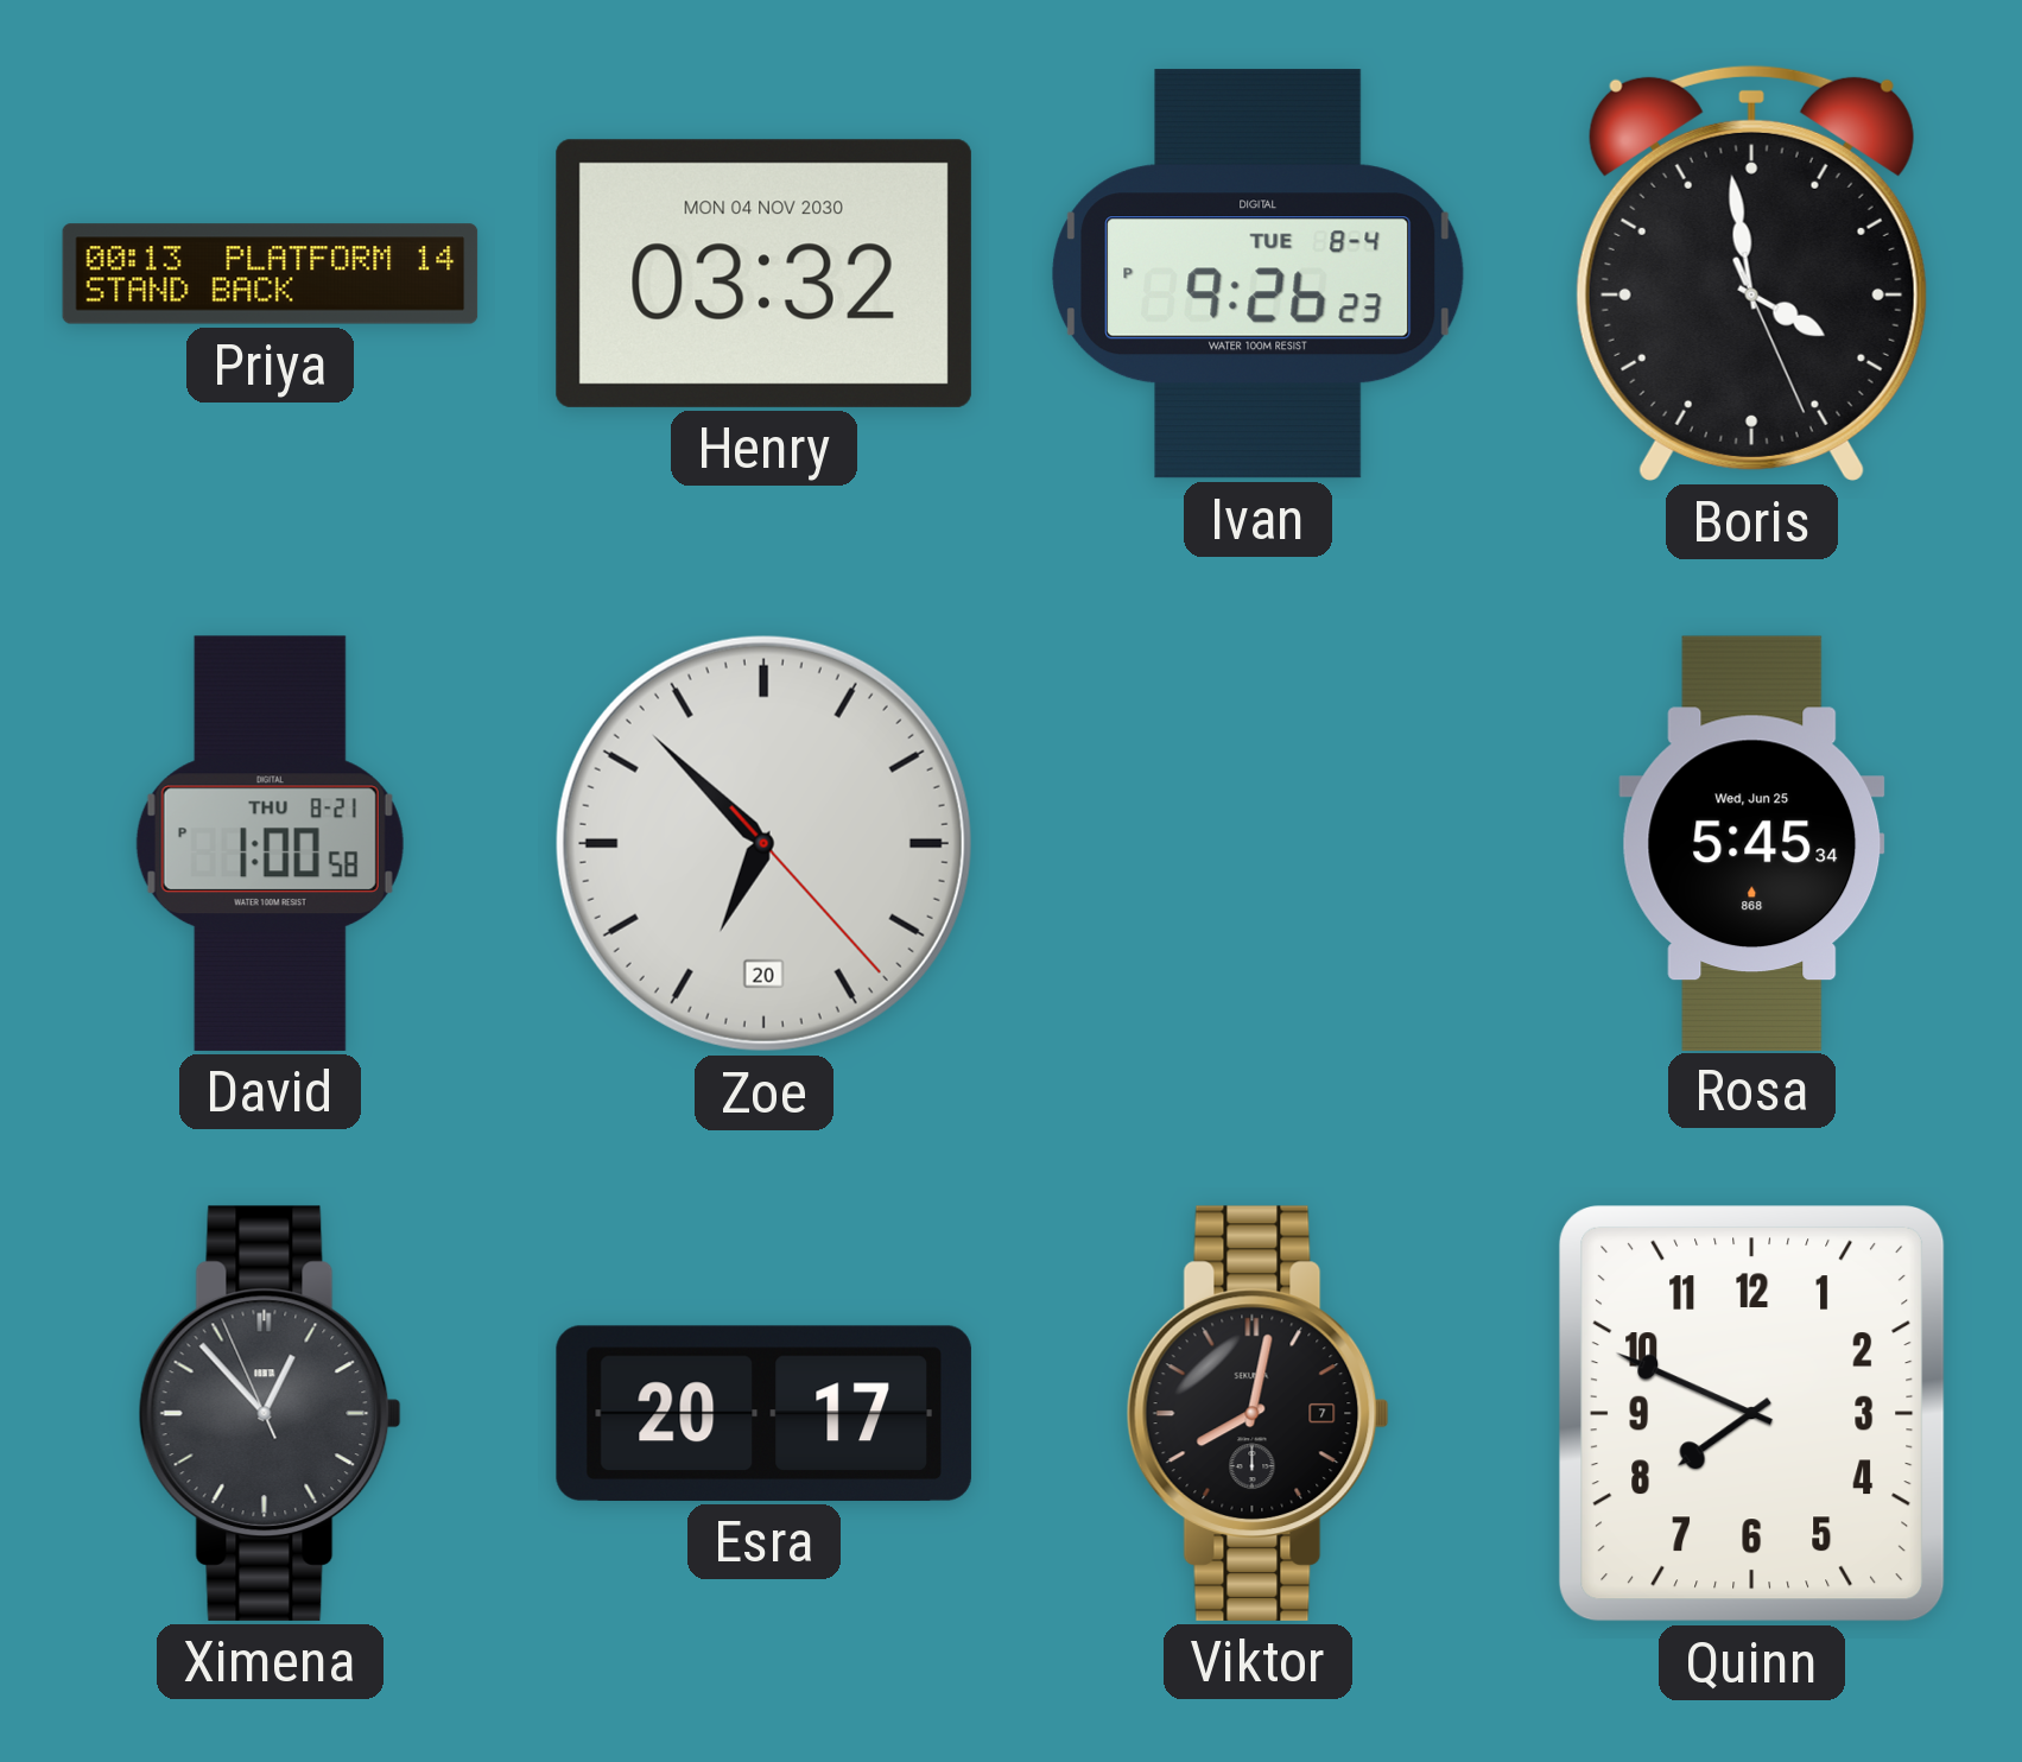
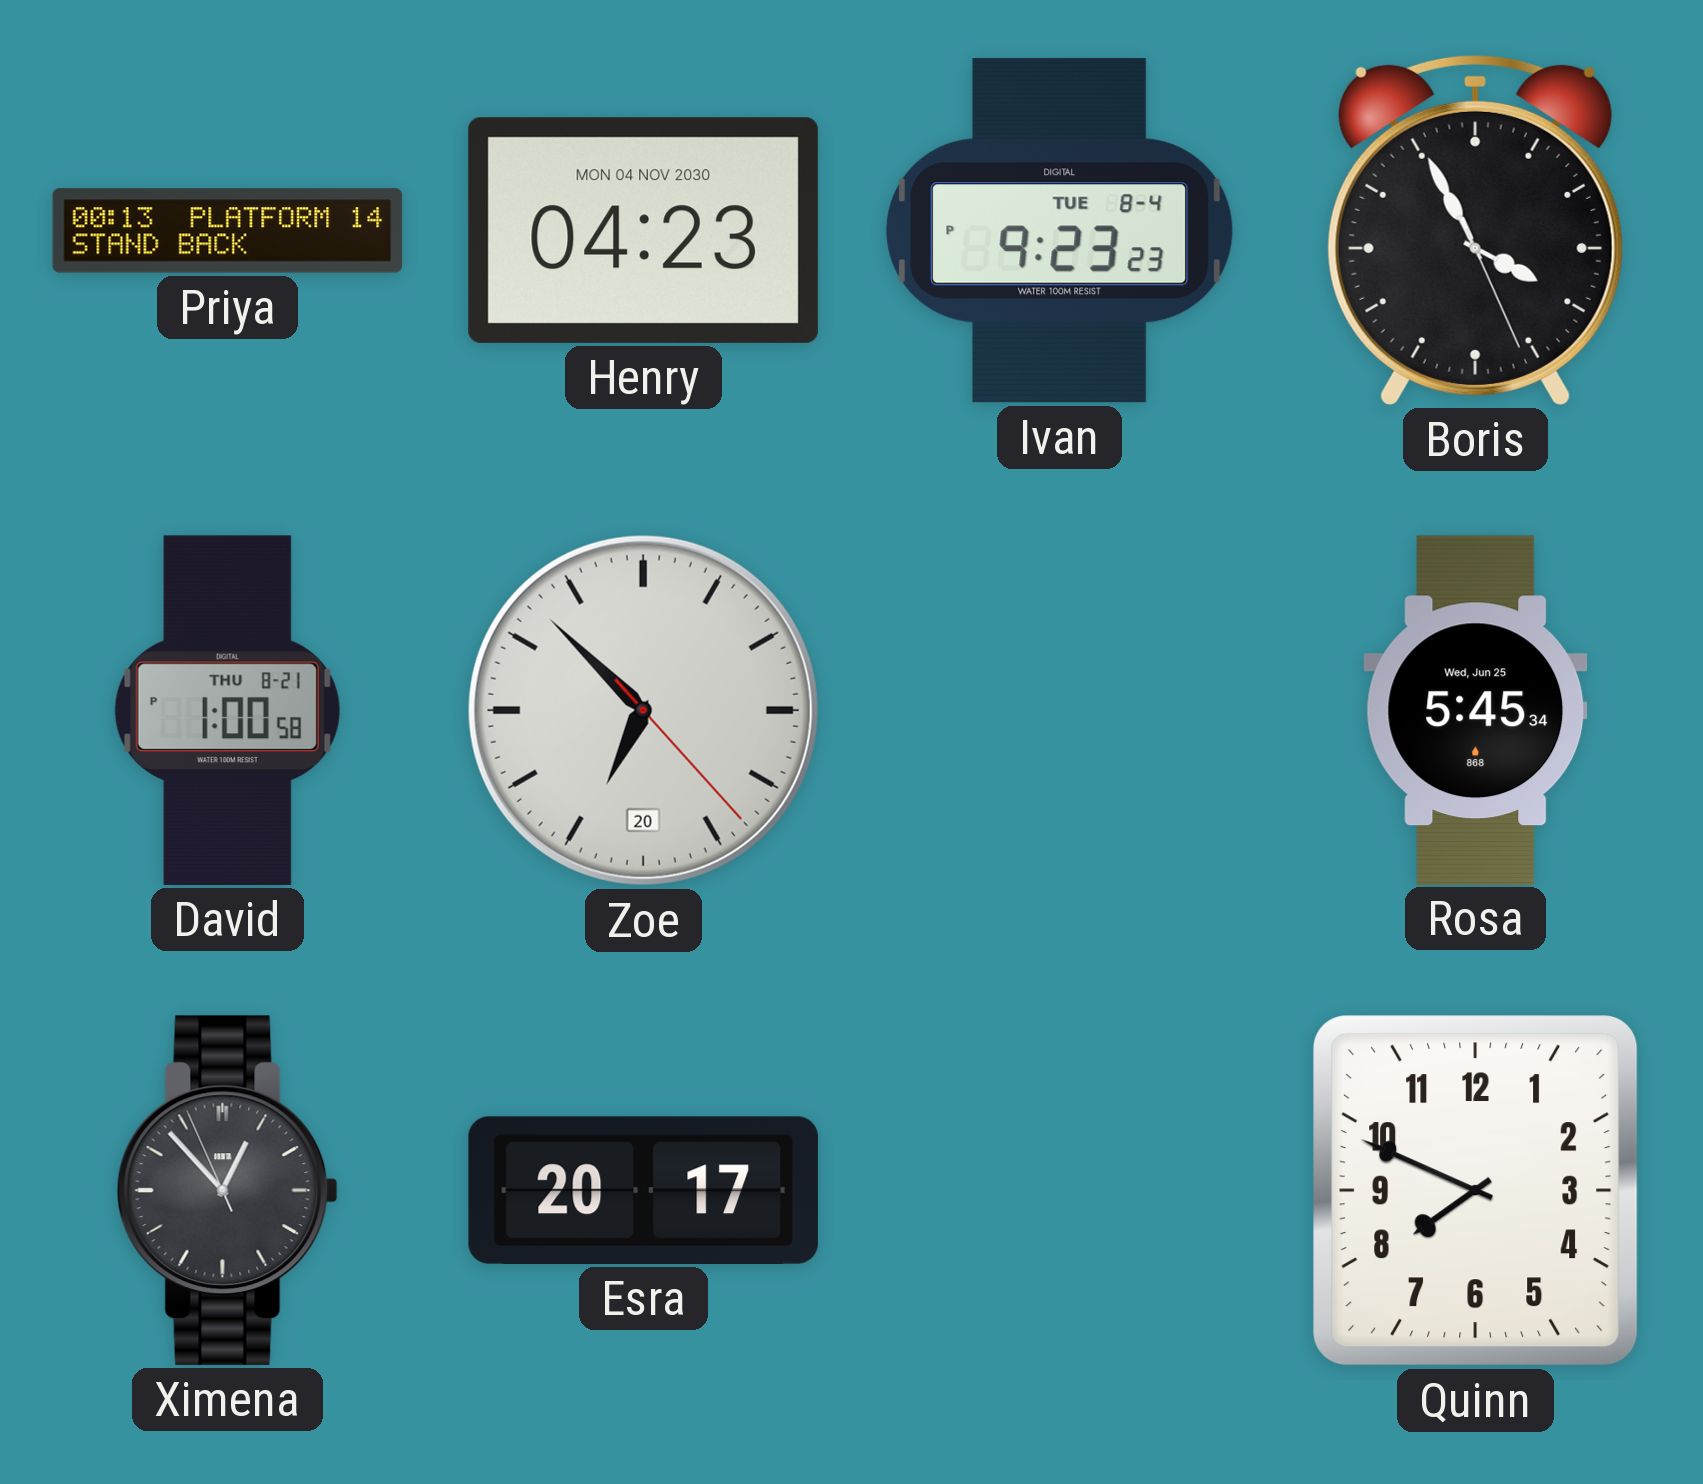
Henry: 03:32 -> 04:23
Ivan: 9:26 -> 9:23
Boris: 3:58 -> 3:55
Viktor: 8:02 -> none
